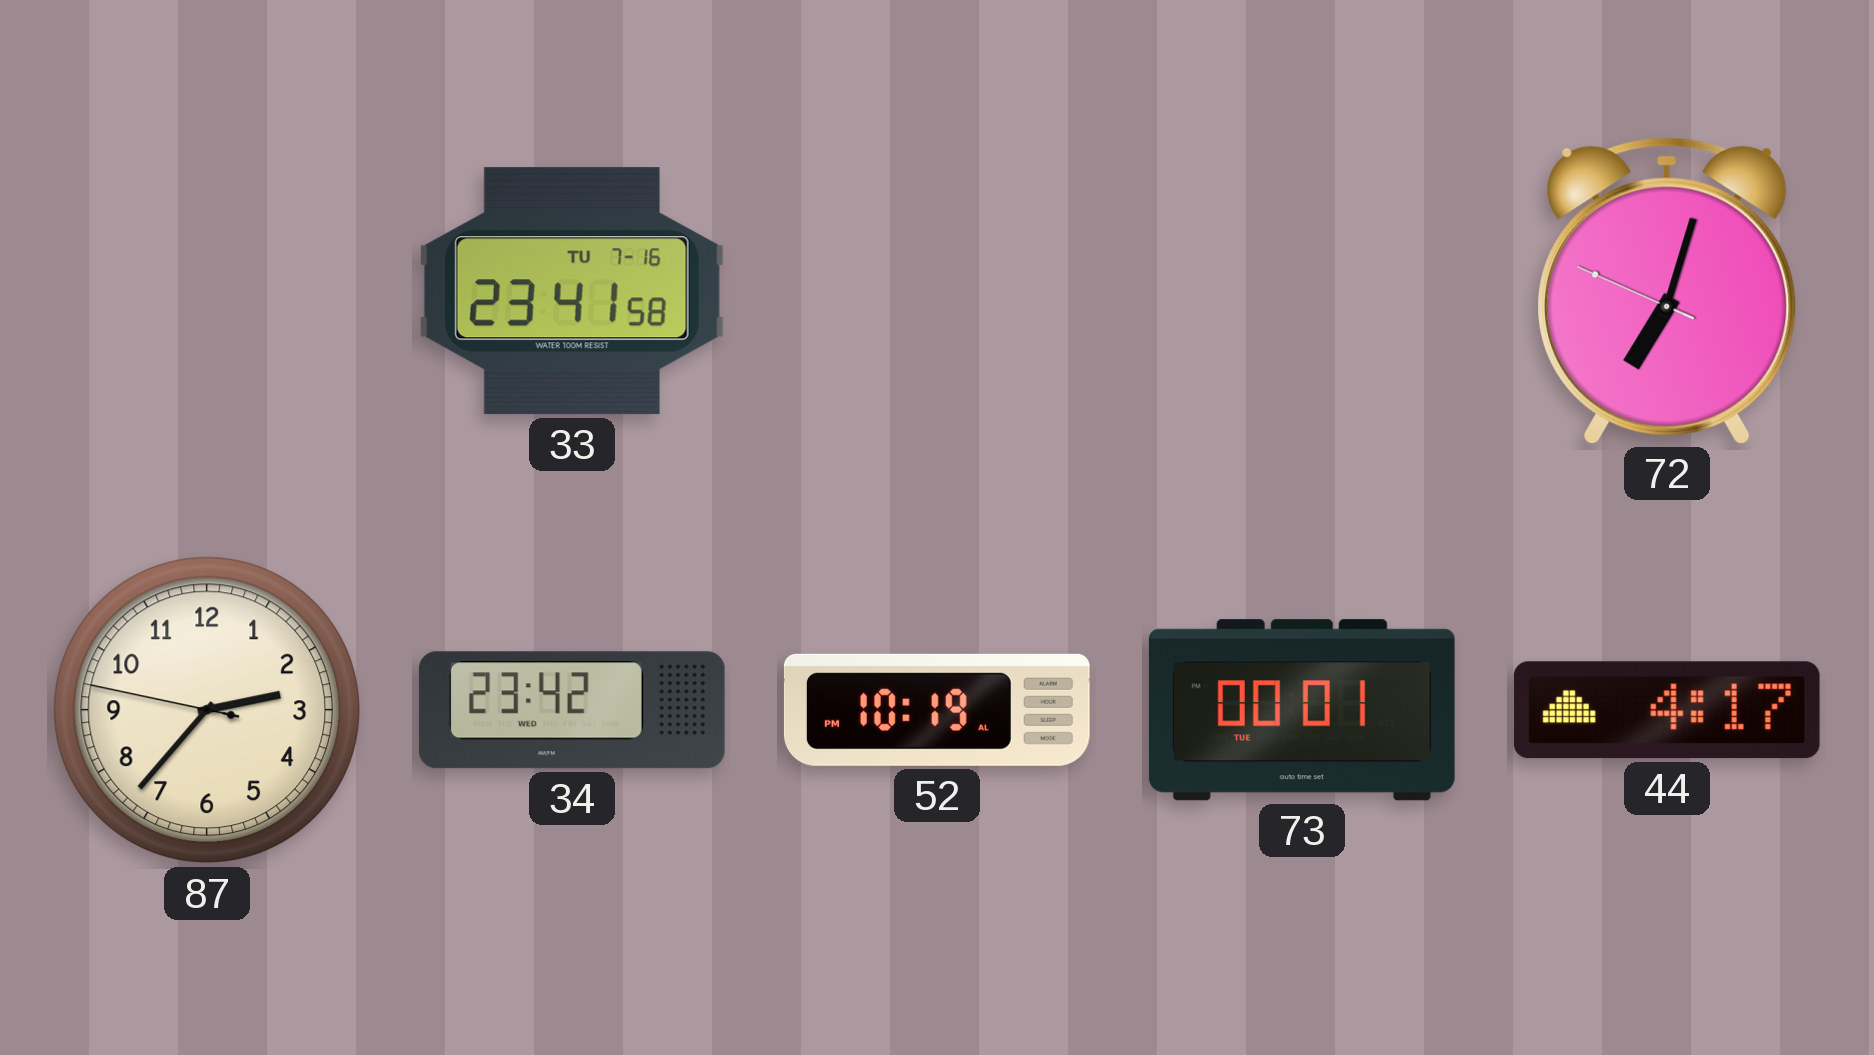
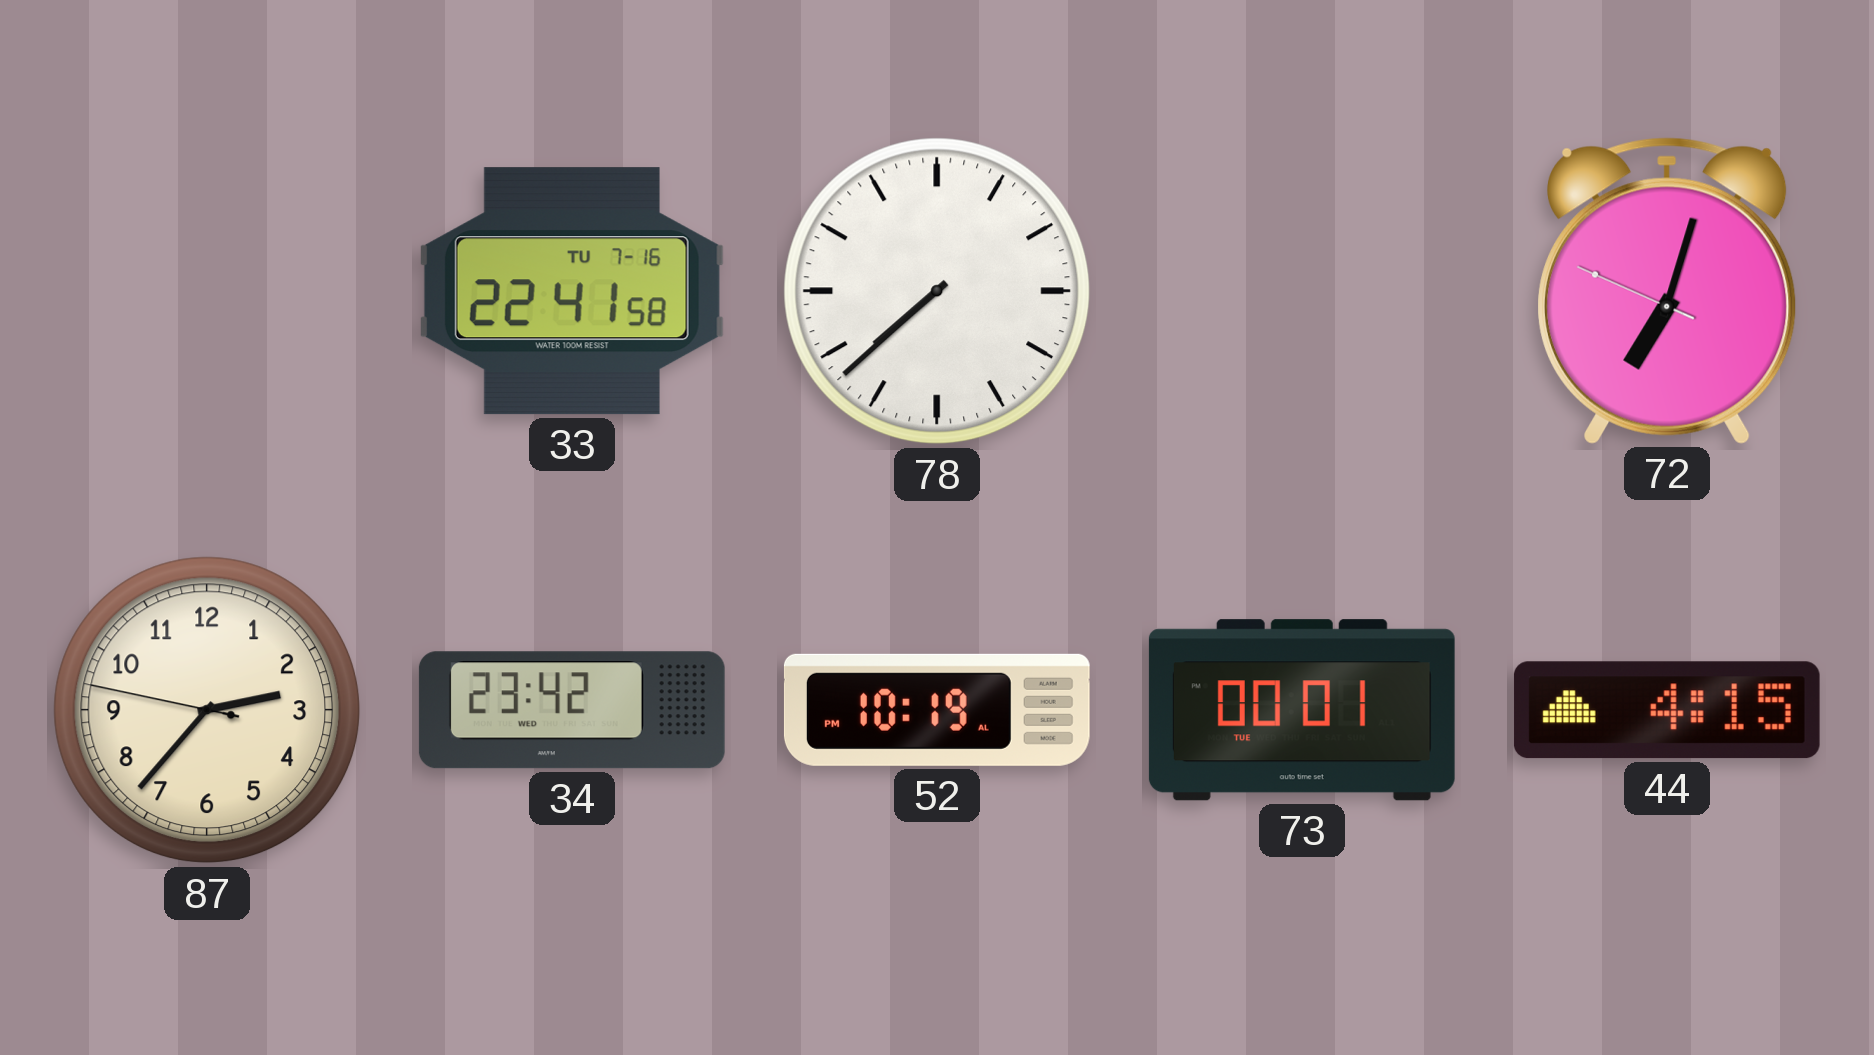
33: 23:41 -> 22:41
78: none -> 7:38
44: 4:17 -> 4:15
